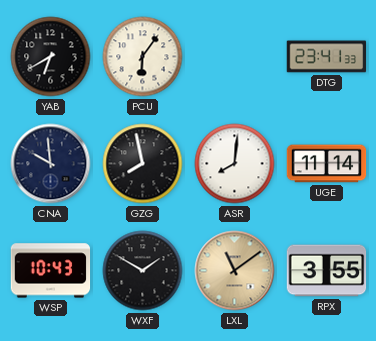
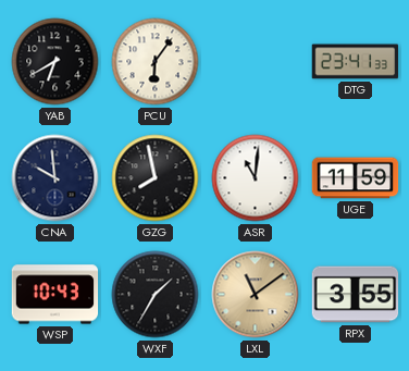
ASR: 8:01 -> 11:01
UGE: 11:14 -> 11:59
WXF: 1:50 -> 1:35
